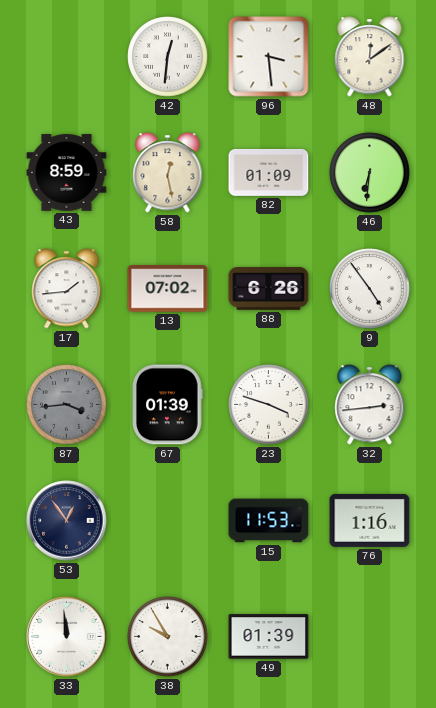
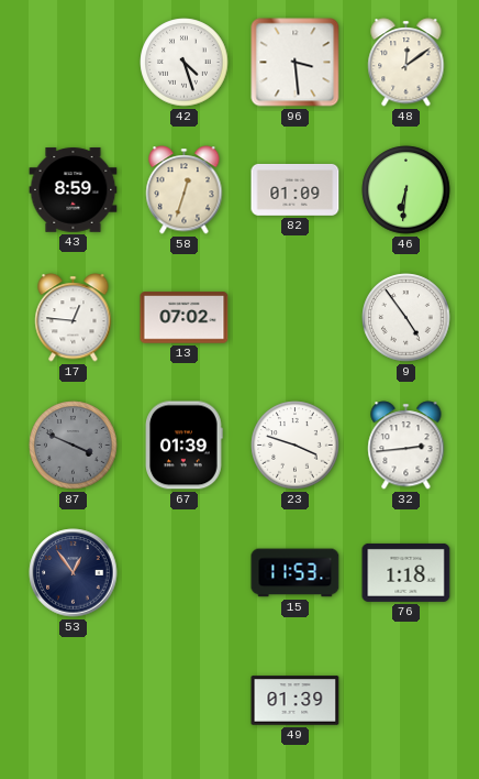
42: 12:31 -> 4:27
58: 12:28 -> 12:33
17: 1:44 -> 12:46
88: 6:26 -> none
87: 3:44 -> 3:49
76: 1:16 -> 1:18
33: 11:59 -> none
38: 9:55 -> none
